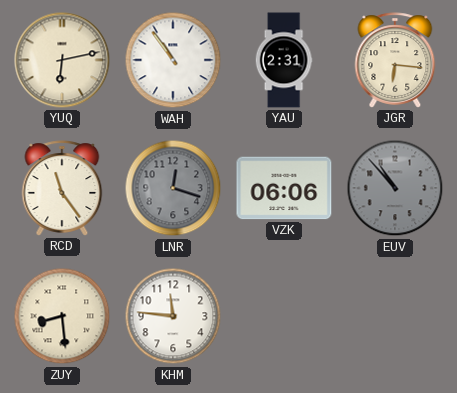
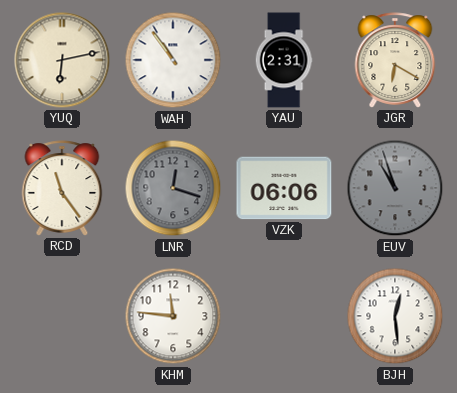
JGR: 6:16 -> 6:20
EUV: 10:53 -> 10:57
ZUY: 8:29 -> none
BJH: none -> 12:29
